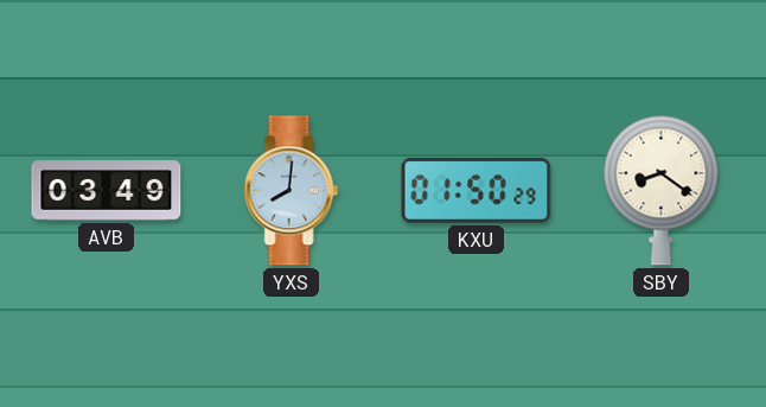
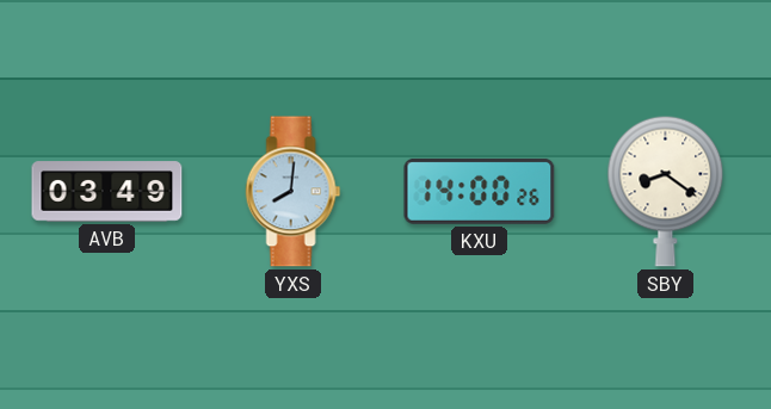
KXU: 01:50 -> 14:00
